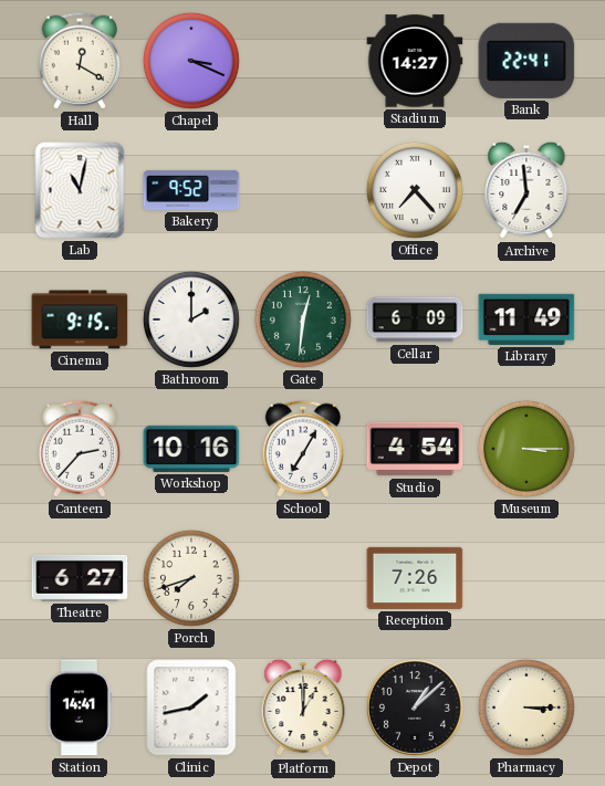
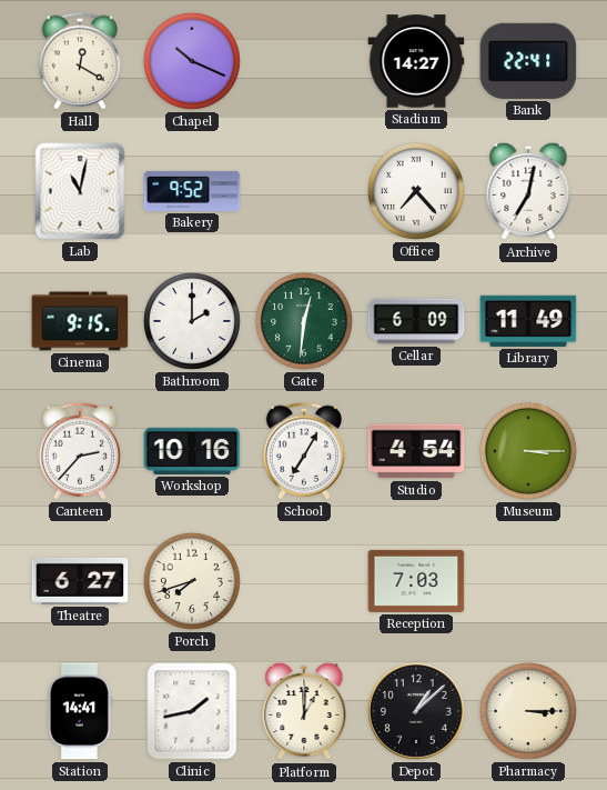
Chapel: 3:19 -> 10:19
Archive: 6:59 -> 7:02
Reception: 7:26 -> 7:03
